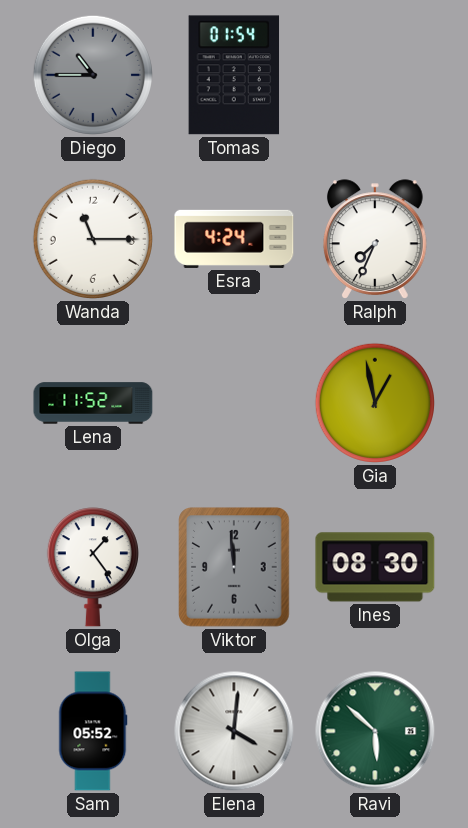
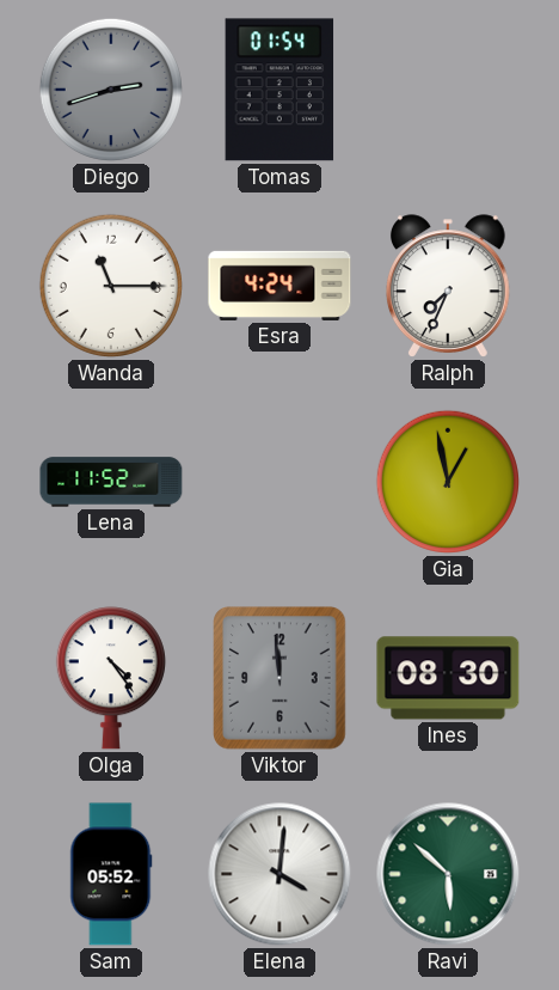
Diego: 10:45 -> 2:42
Olga: 1:24 -> 4:24
